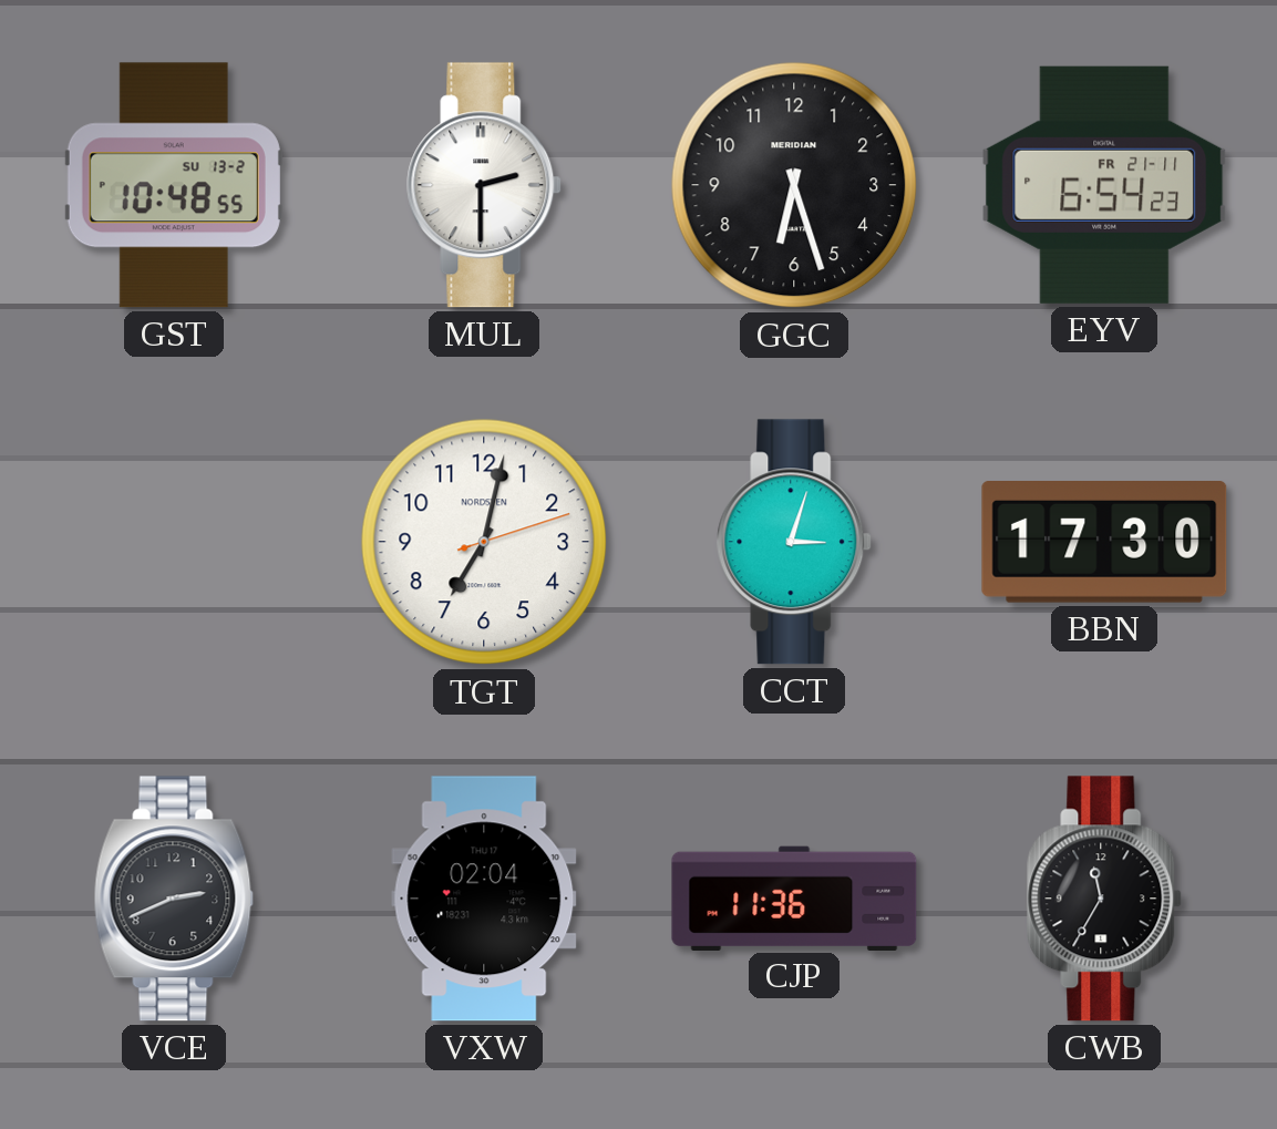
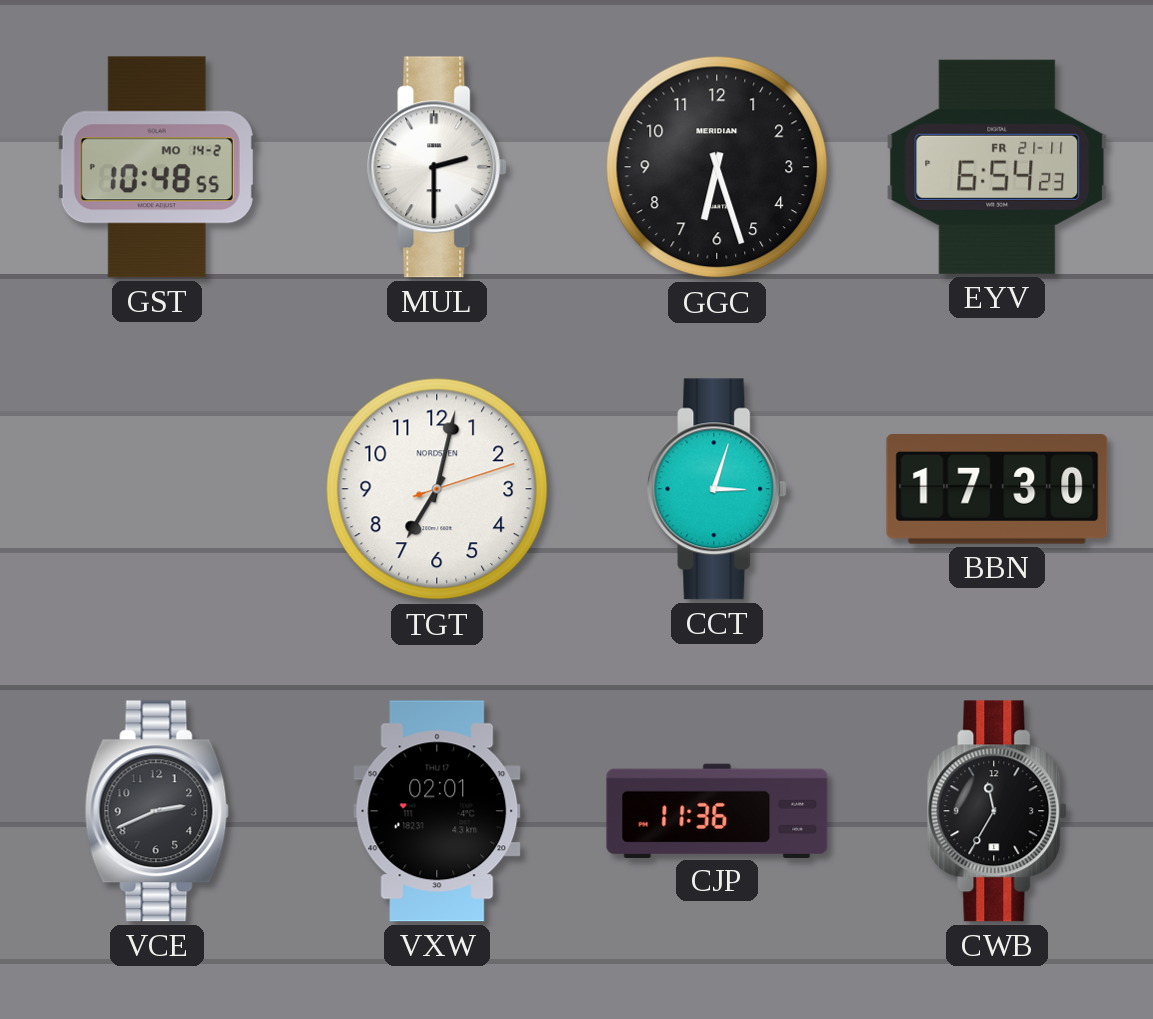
GST date: SU 13-2 -> MO 14-2
VXW: 02:04 -> 02:01
